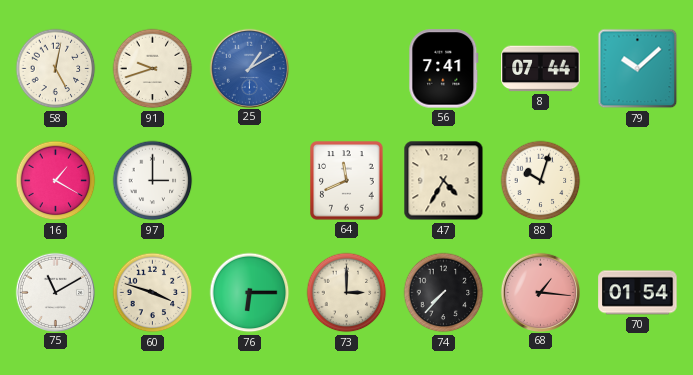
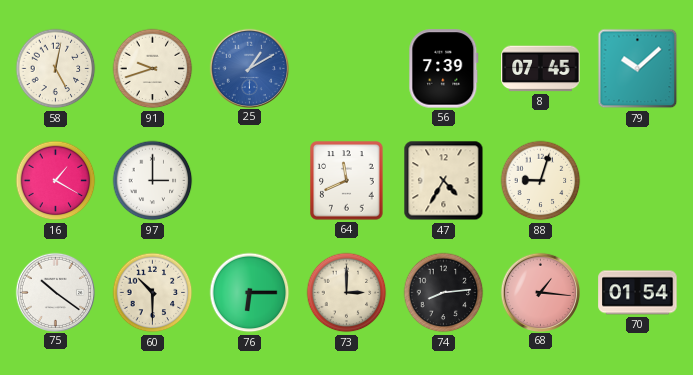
56: 7:41 -> 7:39
8: 07:44 -> 07:45
88: 10:03 -> 9:03
75: 11:10 -> 10:21
60: 3:48 -> 10:30
74: 7:37 -> 8:14
